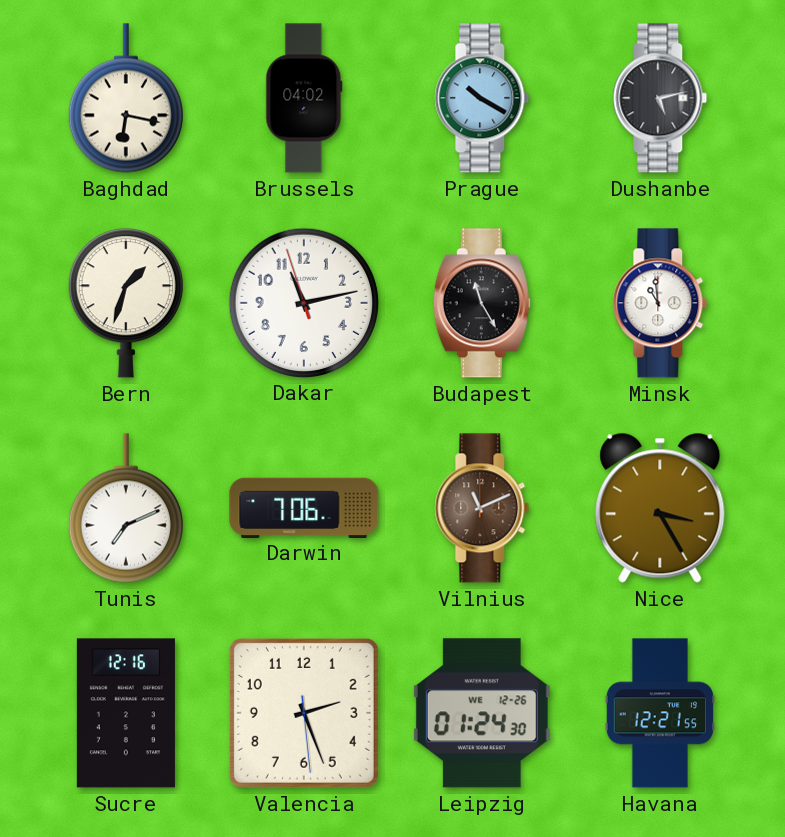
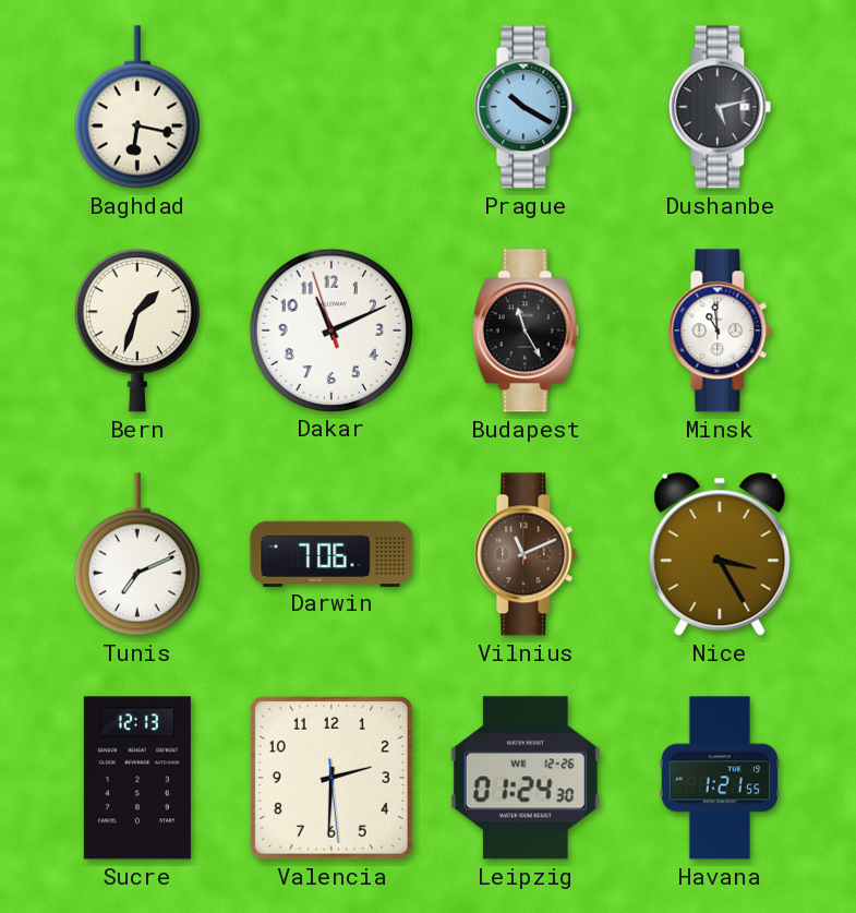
Brussels: 04:02 -> none
Dakar: 11:12 -> 11:10
Sucre: 12:16 -> 12:13
Valencia: 2:26 -> 2:30
Havana: 12:21 -> 1:21
